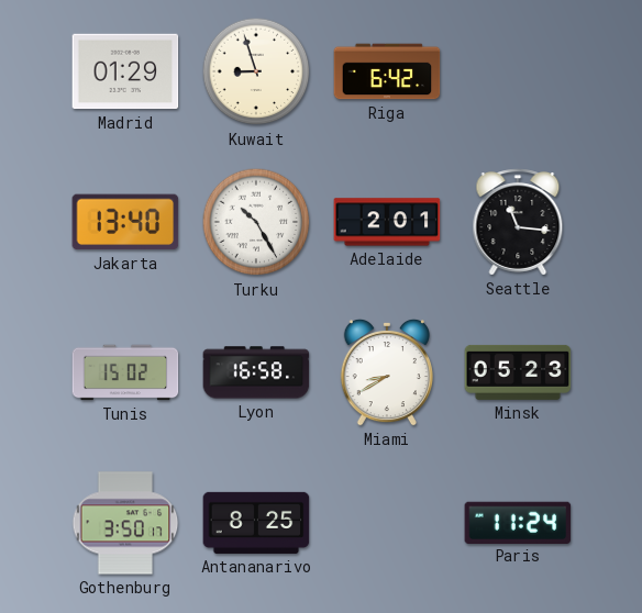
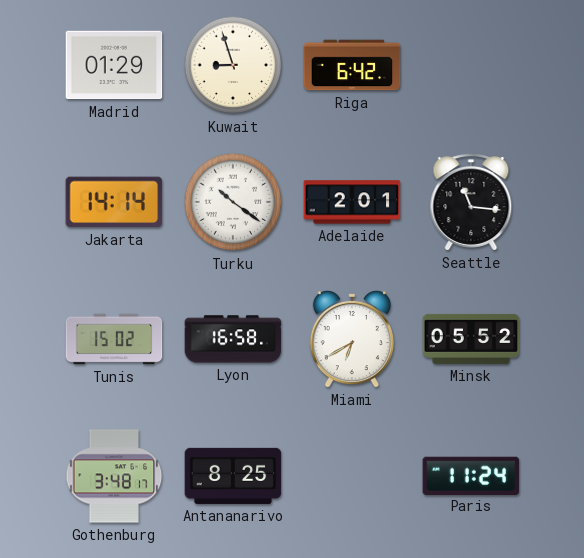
Jakarta: 13:40 -> 14:14
Turku: 10:25 -> 10:21
Miami: 8:40 -> 6:40
Minsk: 05:23 -> 05:52
Gothenburg: 3:50 -> 3:48
